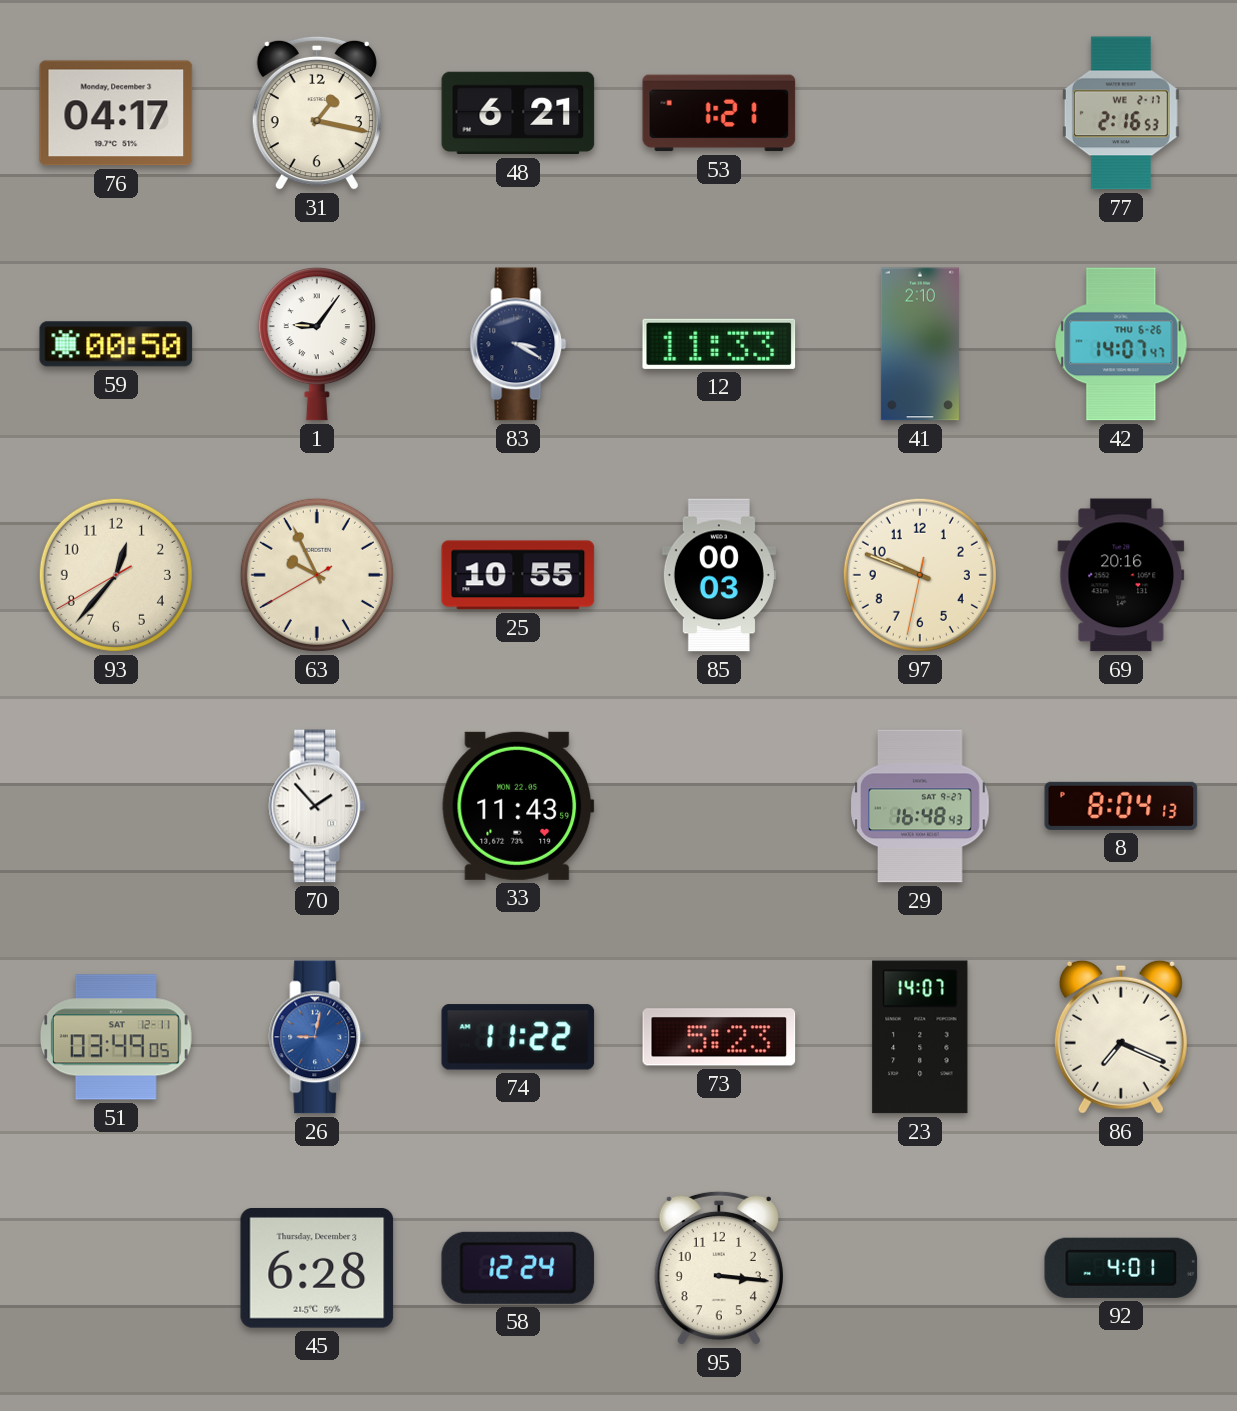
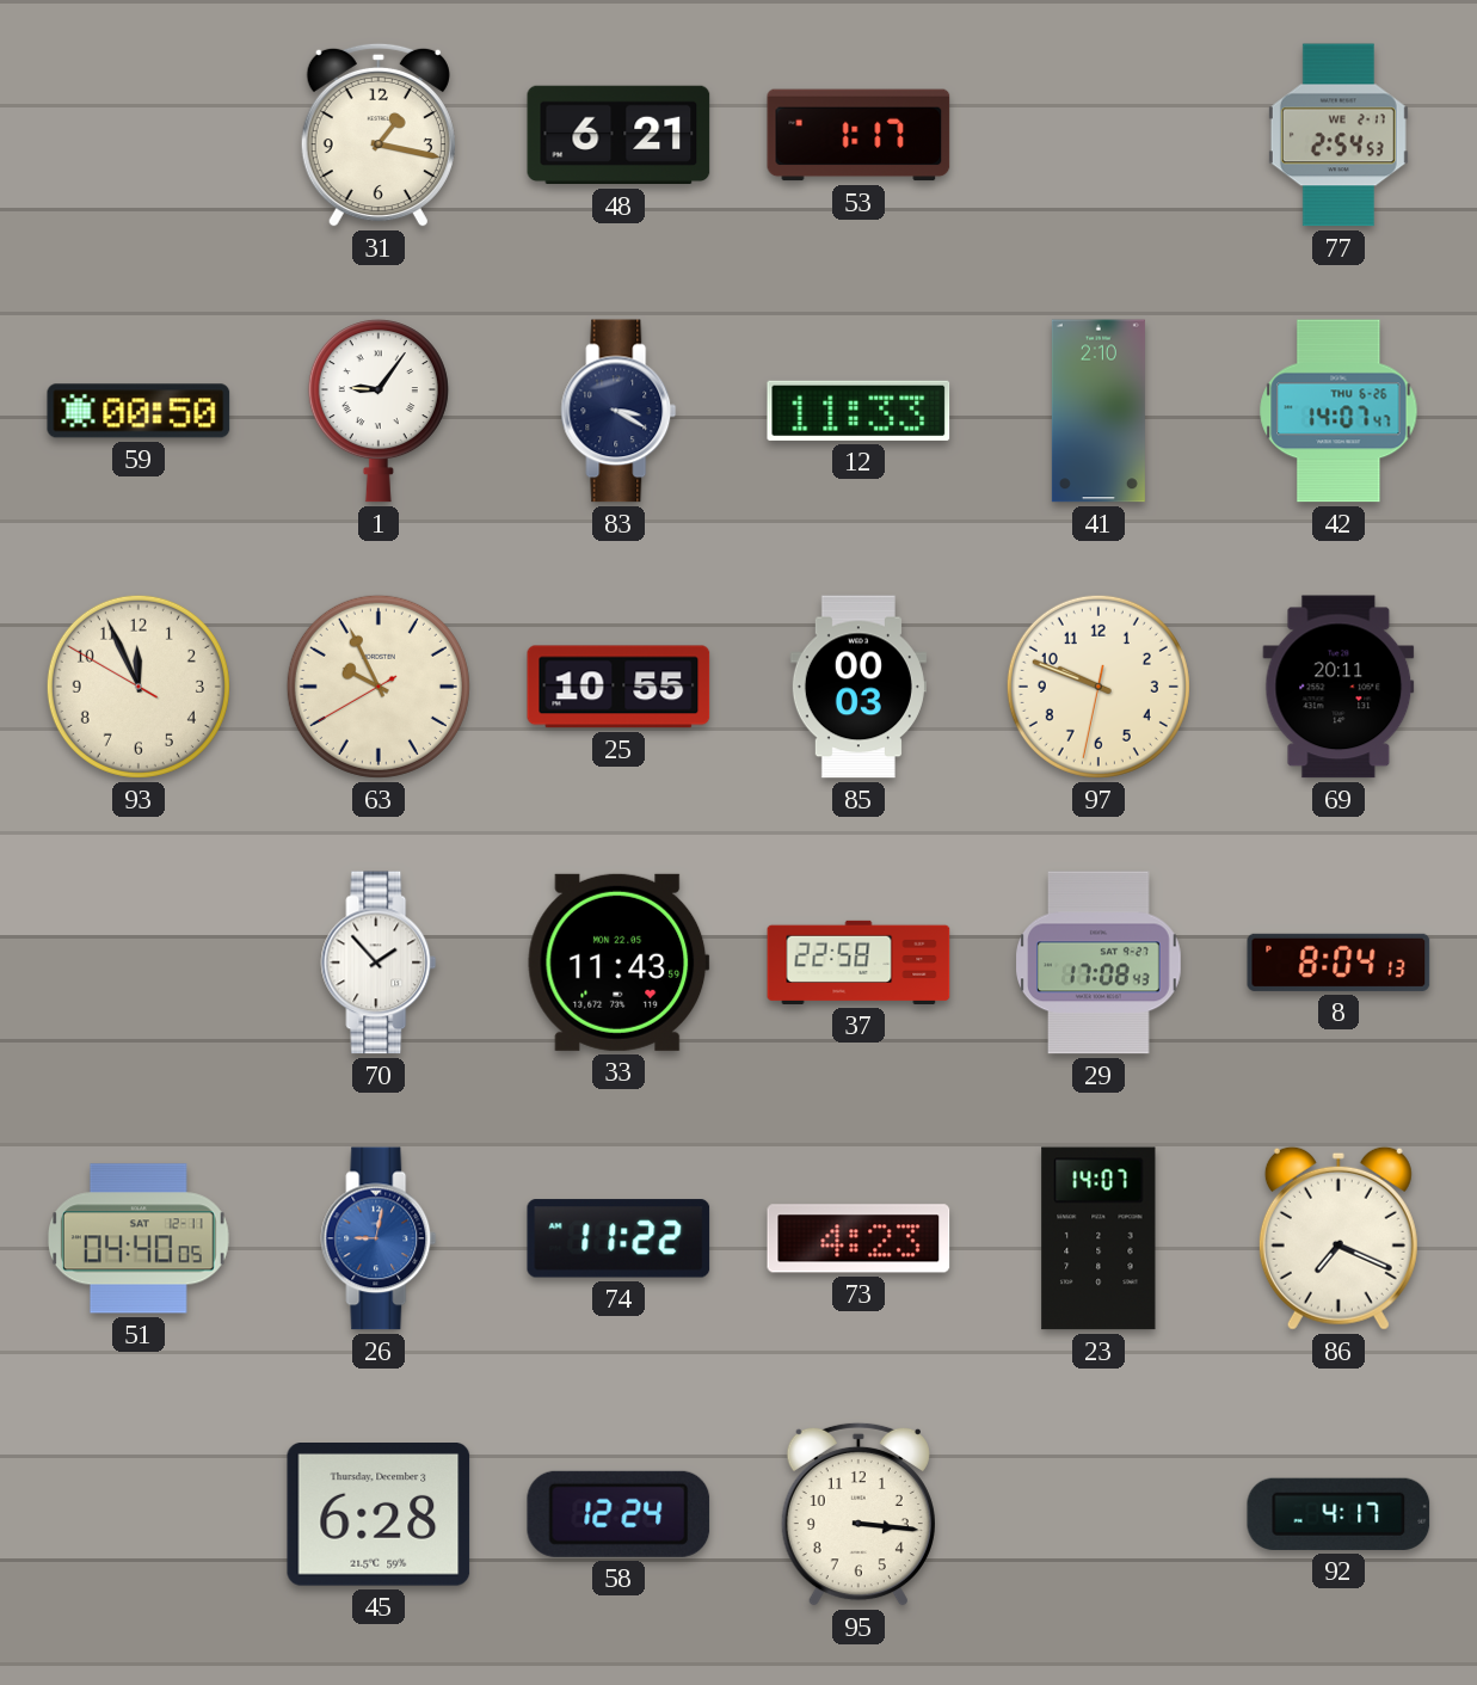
76: 04:17 -> none
53: 1:21 -> 1:17
77: 2:16 -> 2:54
93: 12:36 -> 11:55
69: 20:16 -> 20:11
37: none -> 22:58
29: 16:48 -> 17:08
51: 03:49 -> 04:40
73: 5:23 -> 4:23
92: 4:01 -> 4:17
